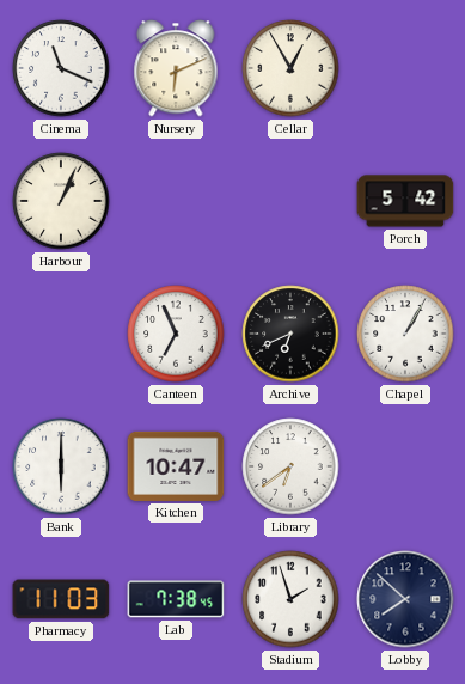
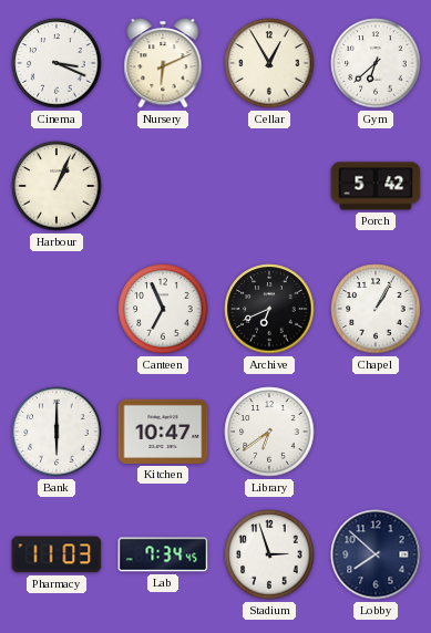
Cinema: 11:19 -> 3:19
Gym: none -> 6:38
Lab: 7:38 -> 7:34
Stadium: 1:57 -> 2:57
